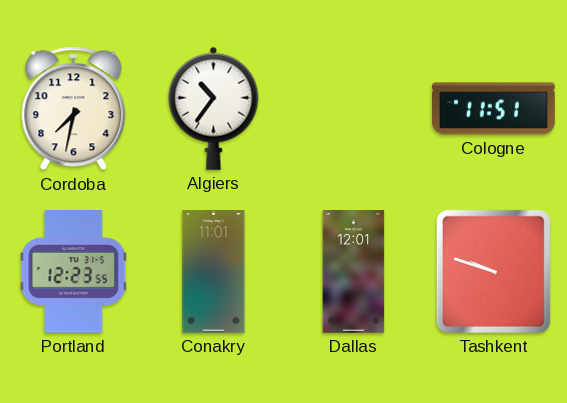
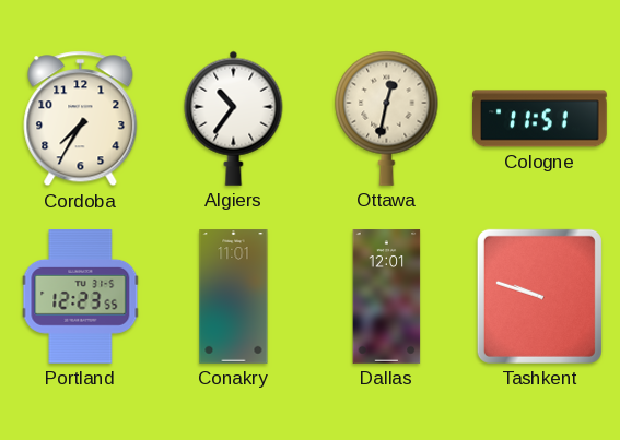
Cordoba: 7:32 -> 7:35
Ottawa: none -> 12:32
